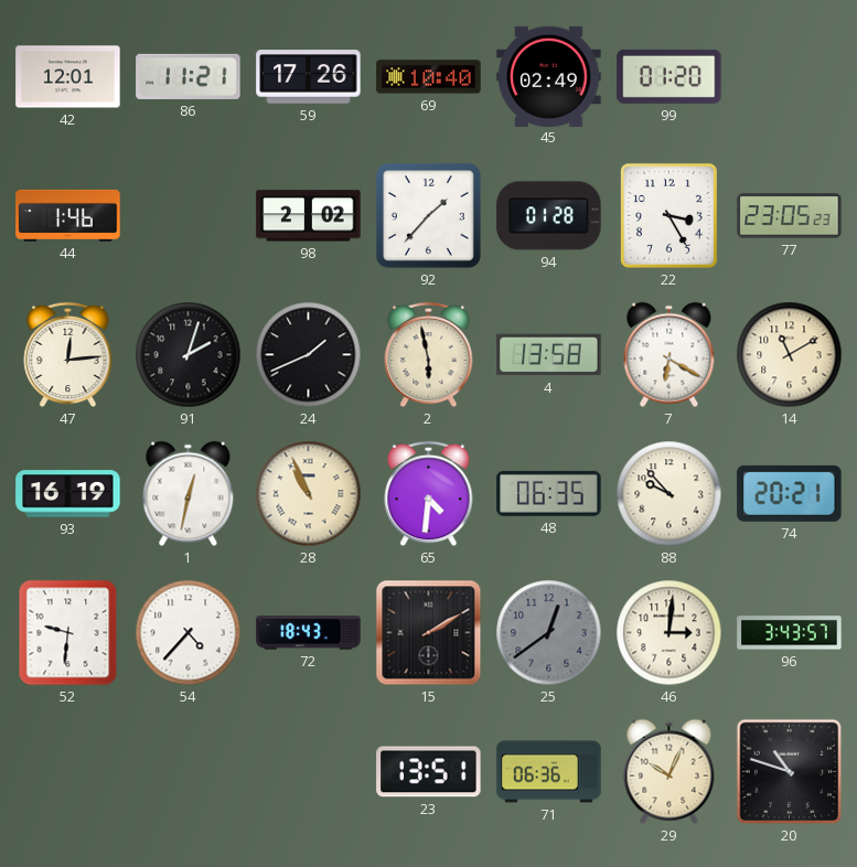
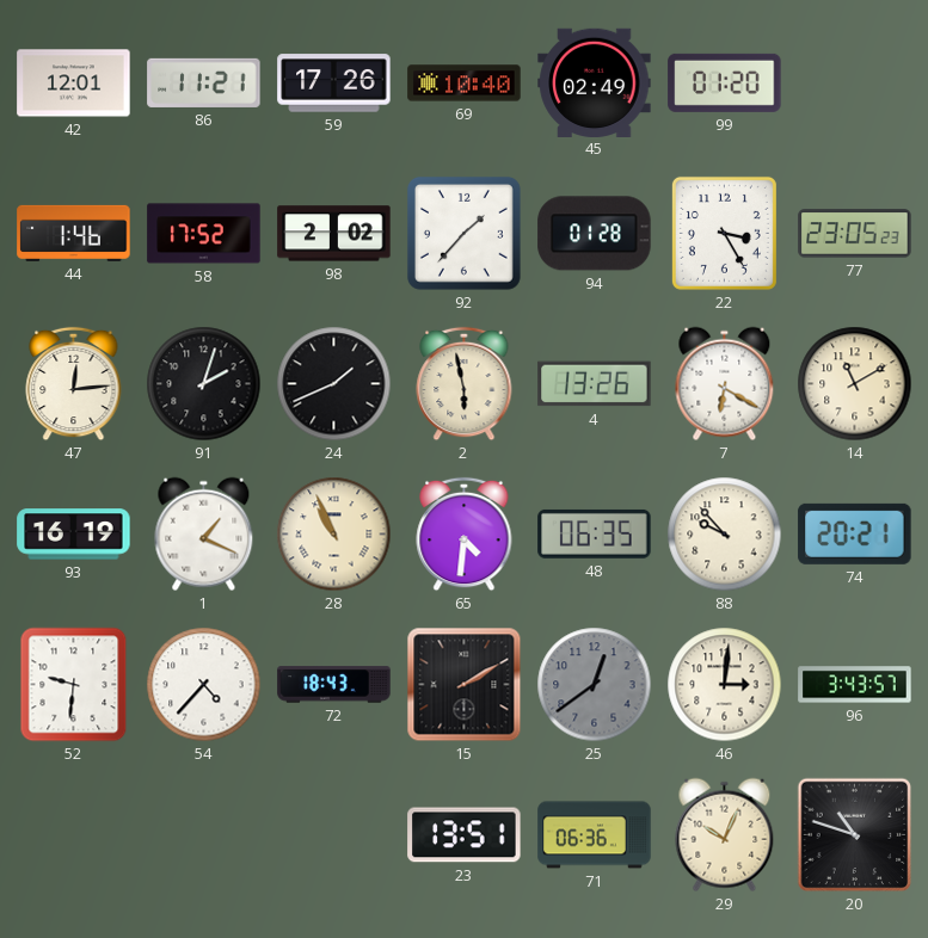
58: none -> 17:52
4: 13:58 -> 13:26
1: 12:32 -> 1:19
